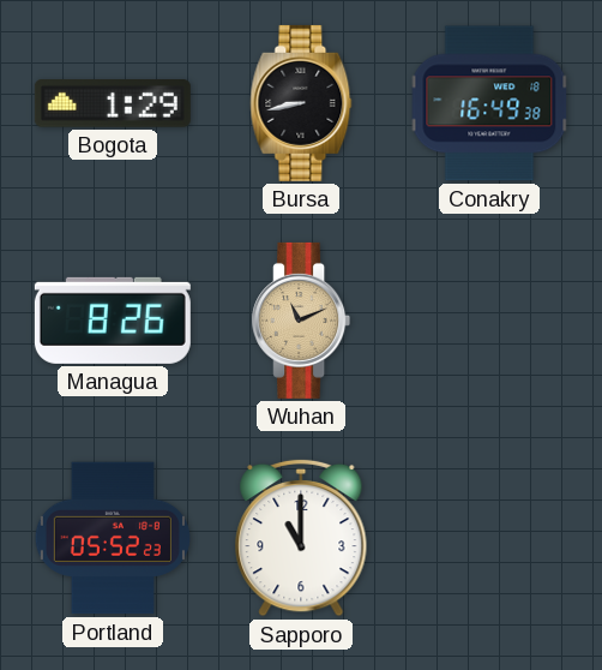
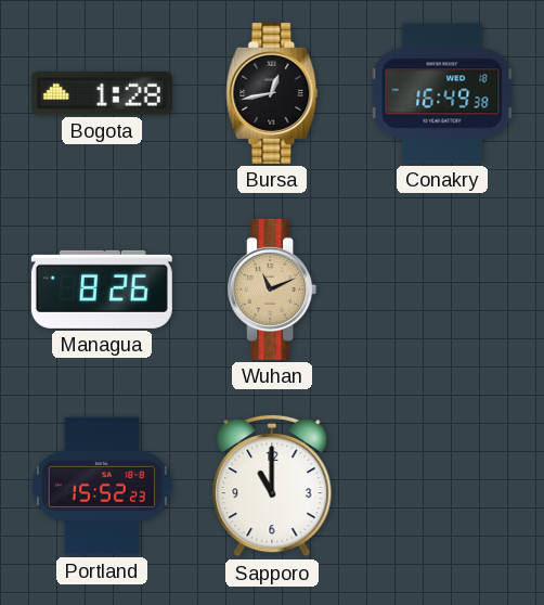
Bogota: 1:29 -> 1:28
Bursa: 8:43 -> 12:43
Portland: 05:52 -> 15:52
